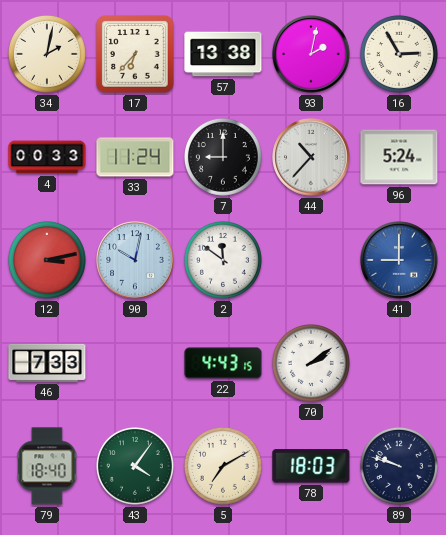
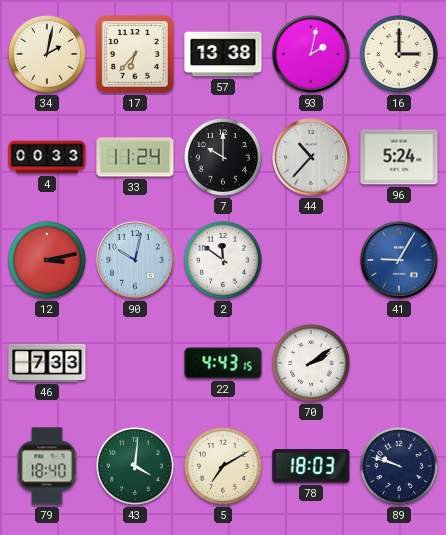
16: 2:55 -> 3:00
7: 9:00 -> 10:00
41: 9:00 -> 9:05
43: 4:06 -> 4:01
